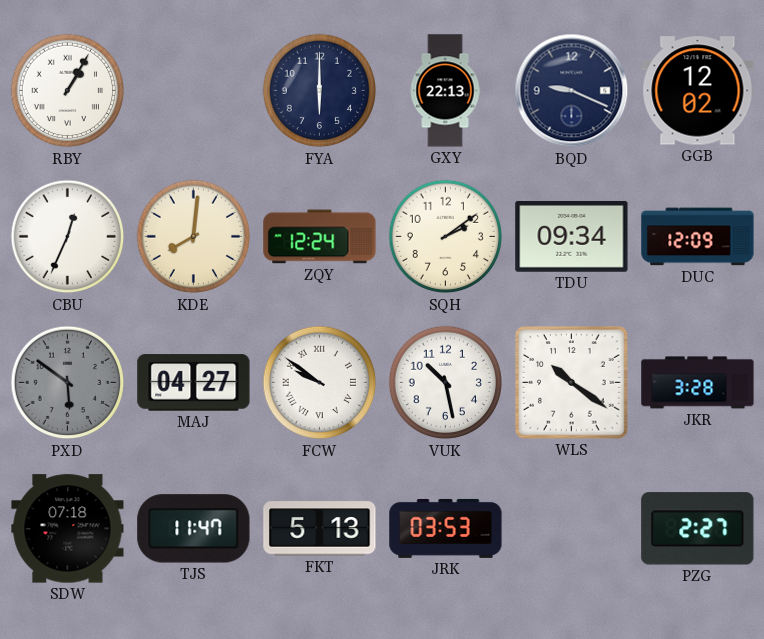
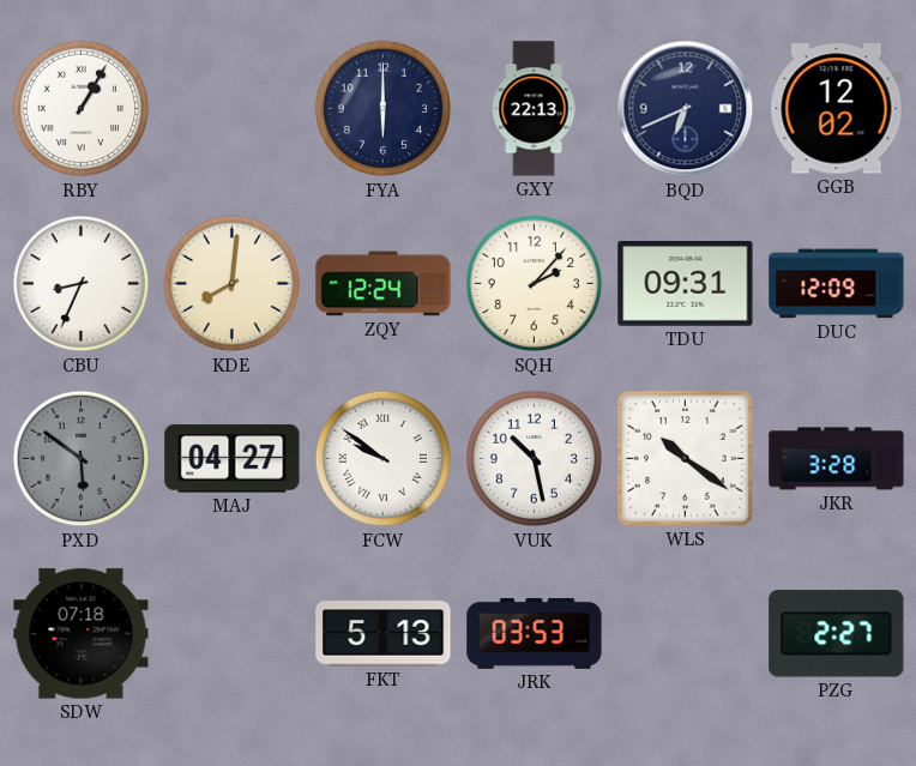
BQD: 9:19 -> 6:41
CBU: 12:34 -> 8:34
SQH: 2:09 -> 2:07
TDU: 09:34 -> 09:31
TJS: 11:47 -> none
